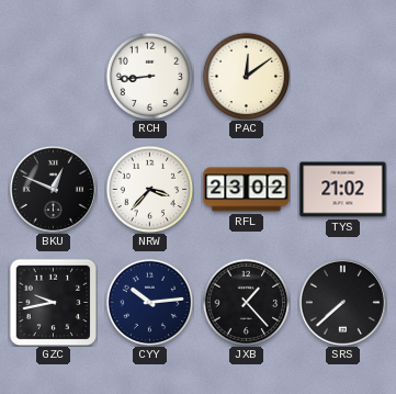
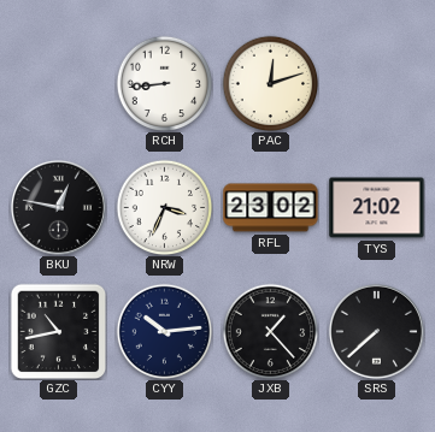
PAC: 12:09 -> 12:12
BKU: 12:49 -> 12:47
NRW: 3:37 -> 3:34
GZC: 9:43 -> 10:43
